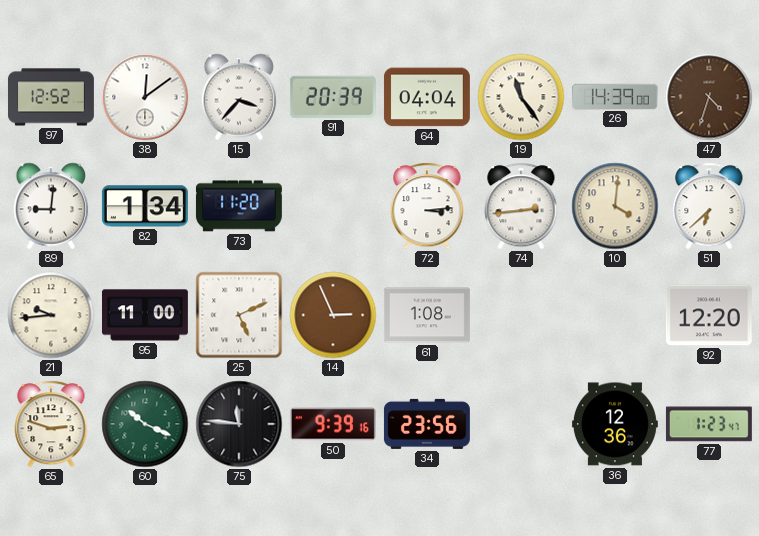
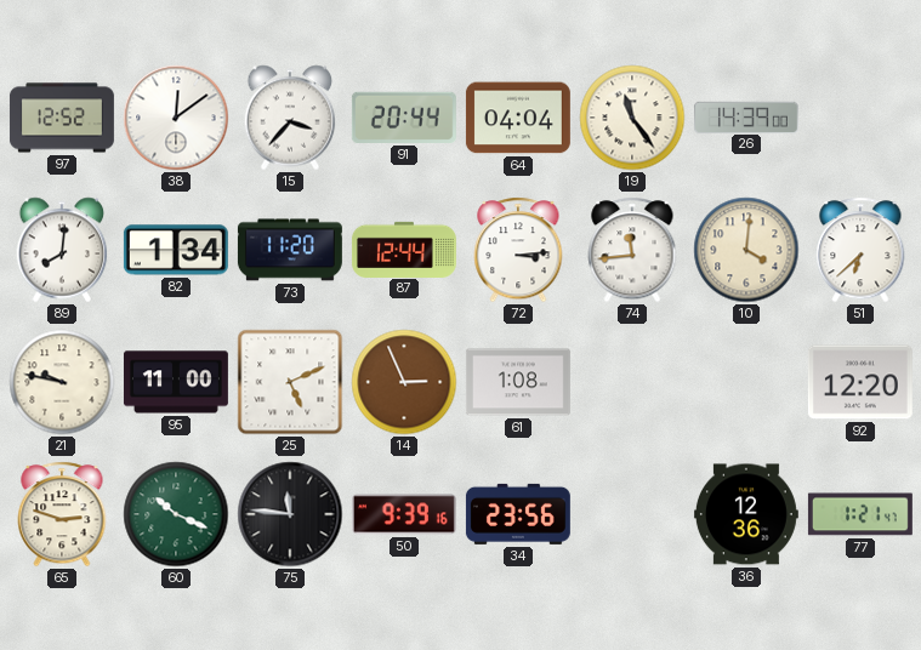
91: 20:39 -> 20:44
47: 4:33 -> none
89: 9:01 -> 8:01
87: none -> 12:44
74: 2:44 -> 11:44
21: 9:44 -> 9:47
77: 1:23 -> 1:21
